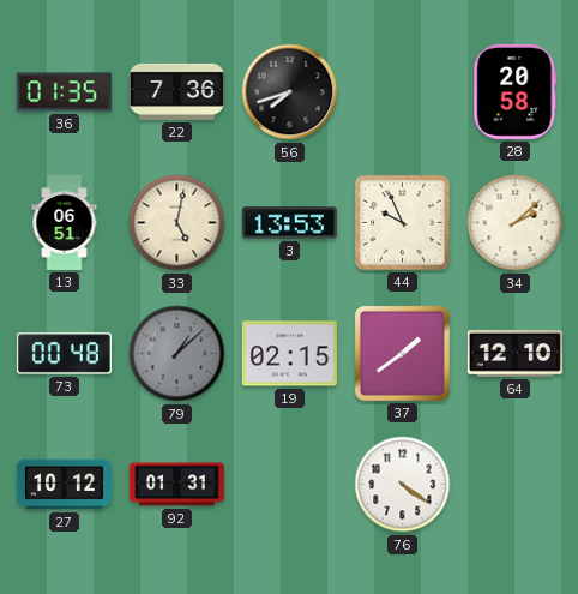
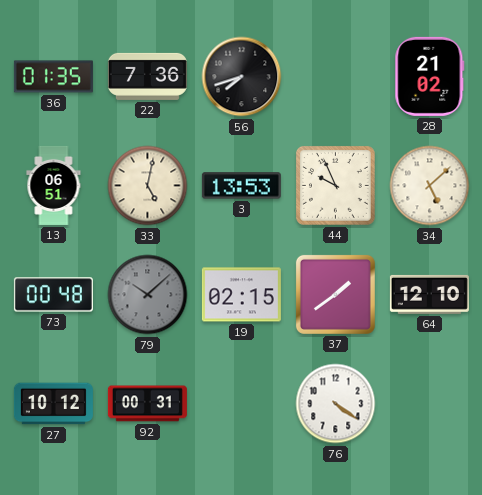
28: 20:58 -> 21:02
34: 2:08 -> 5:08
79: 1:08 -> 10:08
92: 01:31 -> 00:31
